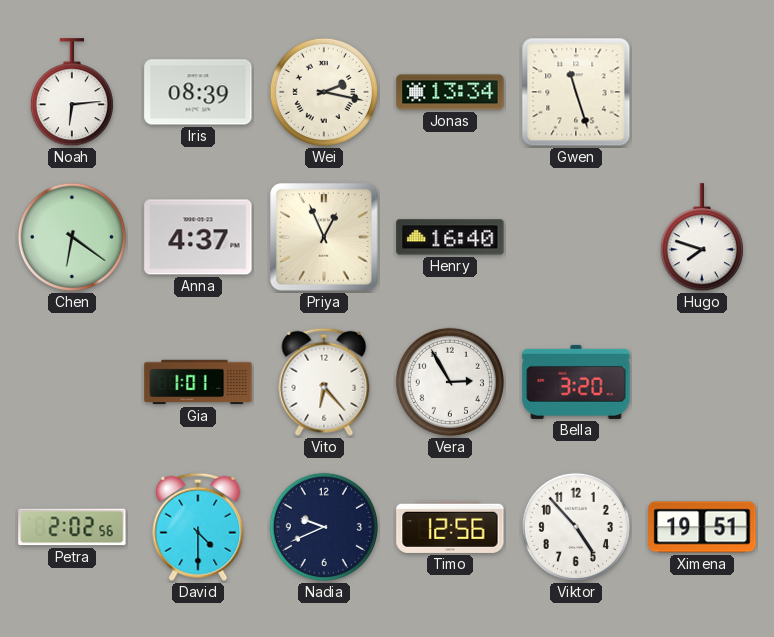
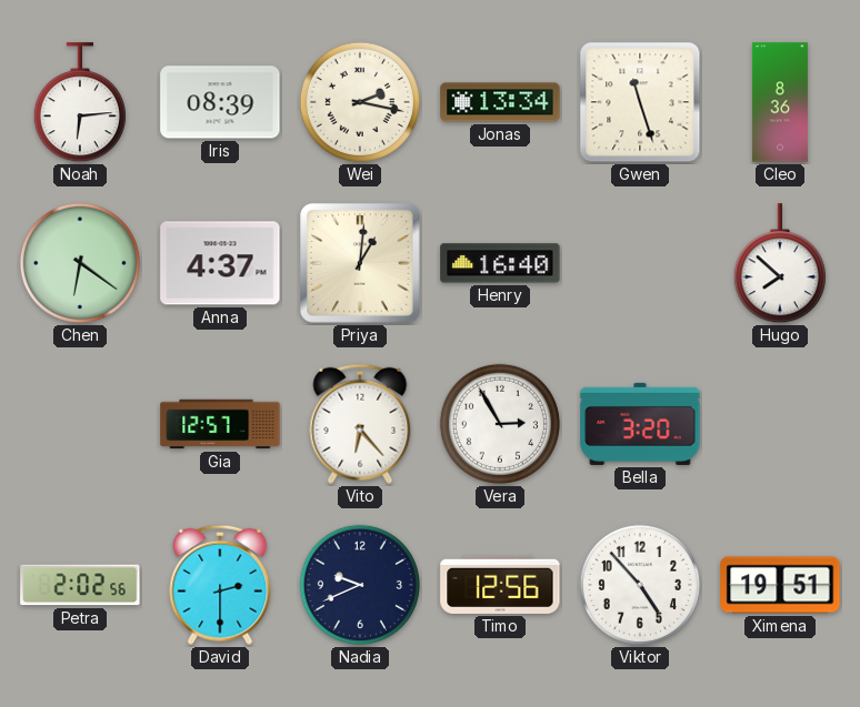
Cleo: none -> 8:36
Priya: 12:56 -> 1:01
Hugo: 7:48 -> 7:52
Gia: 1:01 -> 12:57
David: 4:30 -> 2:30
